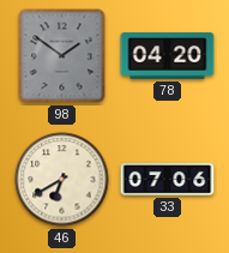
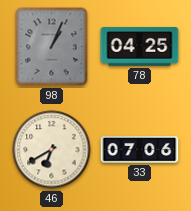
98: 1:51 -> 1:04
78: 04:20 -> 04:25
